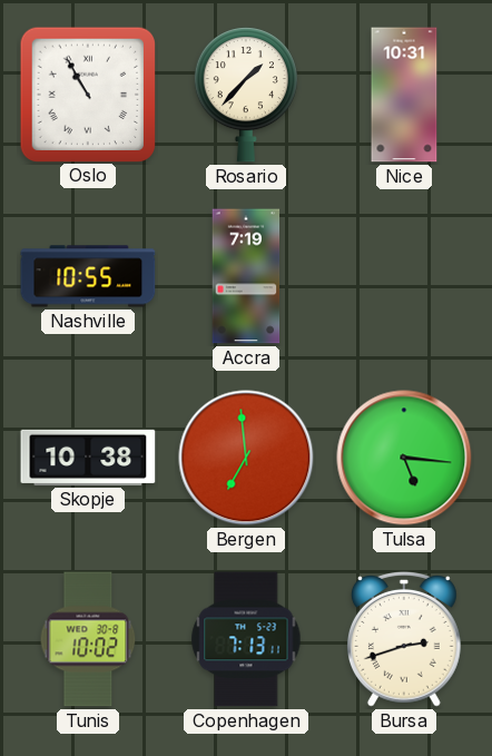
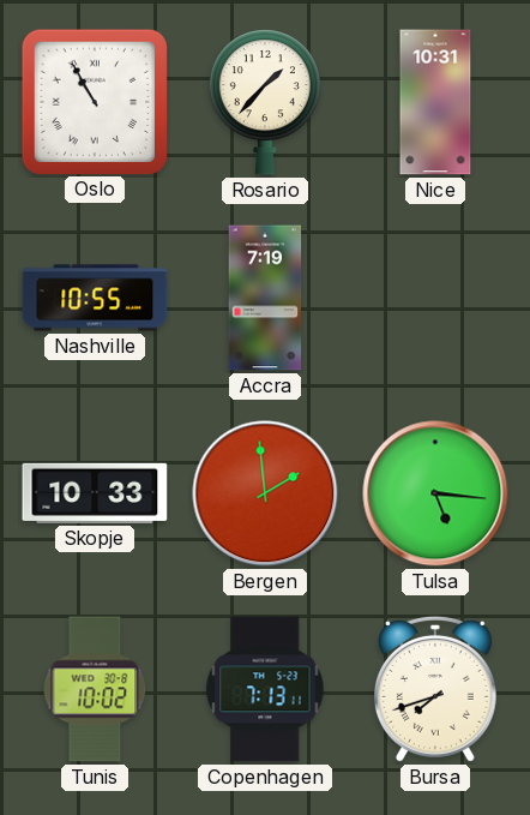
Skopje: 10:38 -> 10:33
Bergen: 6:59 -> 1:59
Bursa: 2:42 -> 7:42
